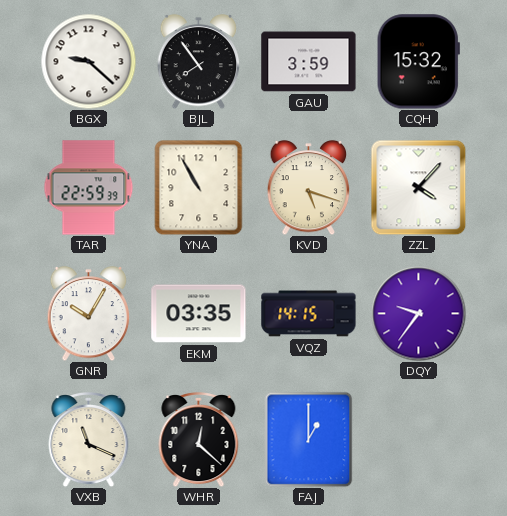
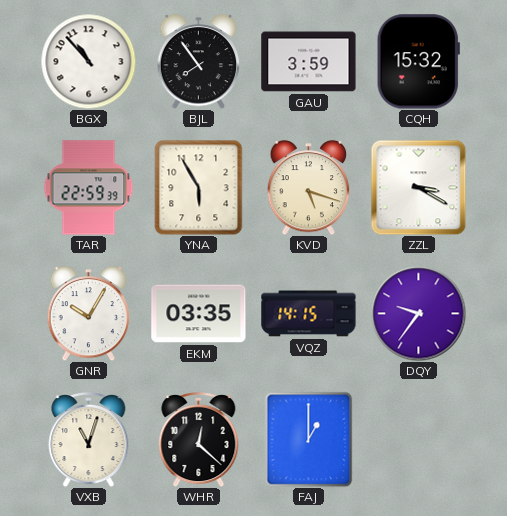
BGX: 9:22 -> 10:53
YNA: 10:55 -> 5:55
ZZL: 4:07 -> 3:20
VXB: 11:19 -> 11:03
